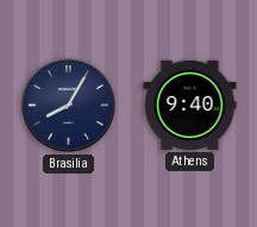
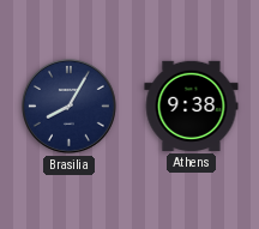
Athens: 9:40 -> 9:38
